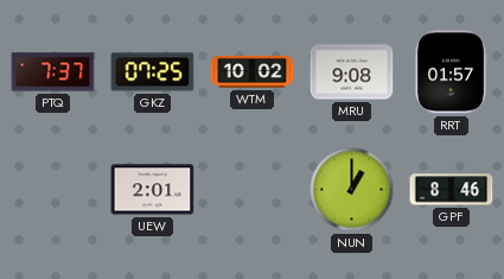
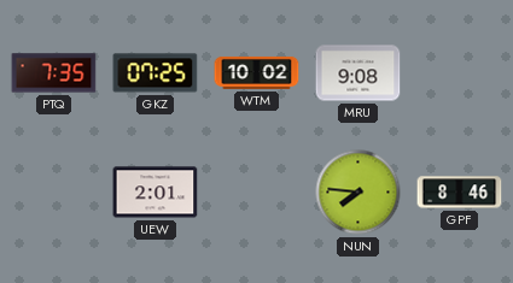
PTQ: 7:37 -> 7:35
RRT: 01:57 -> none
NUN: 1:00 -> 7:46
